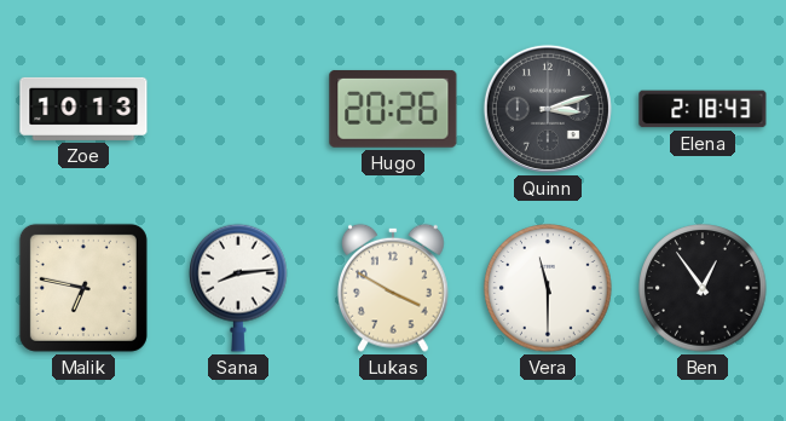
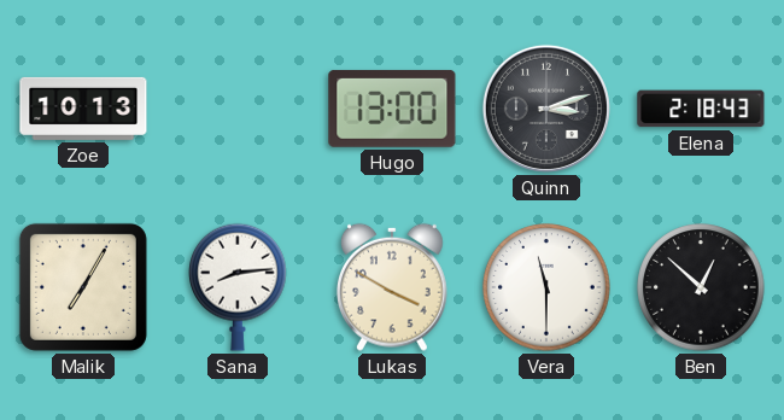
Hugo: 20:26 -> 13:00
Malik: 6:47 -> 7:05
Ben: 12:54 -> 12:52
